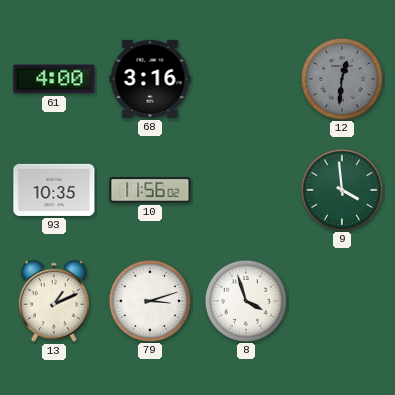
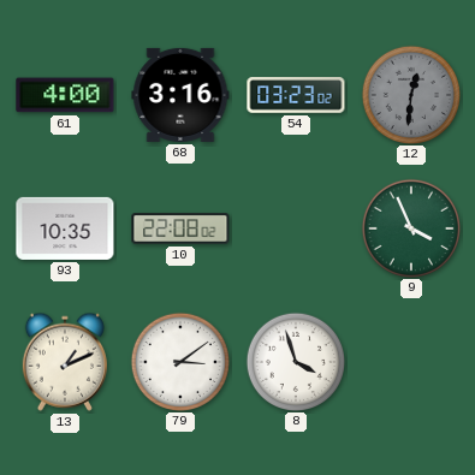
54: none -> 03:23
10: 11:56 -> 22:08
9: 3:59 -> 3:56
79: 3:12 -> 3:09
